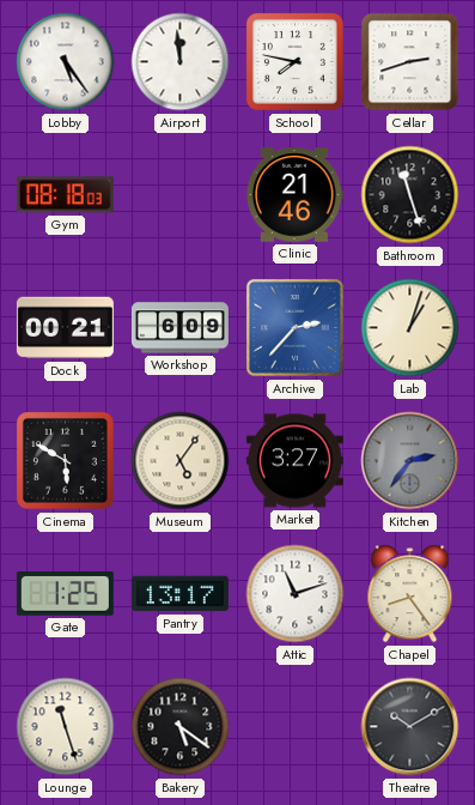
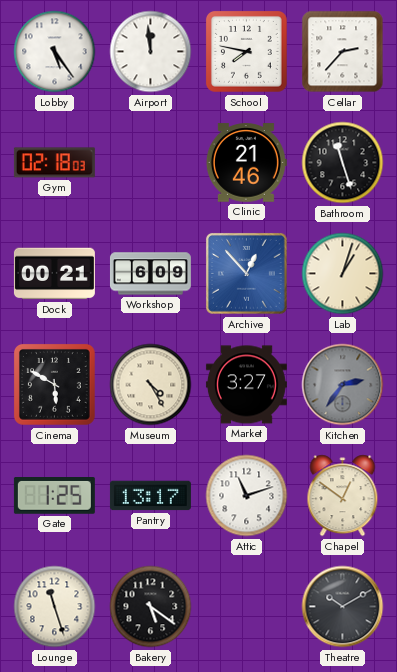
Cellar: 2:42 -> 2:37
Gym: 08:18 -> 02:18
Archive: 2:37 -> 12:53
Museum: 5:06 -> 4:25
Chapel: 8:24 -> 12:51
